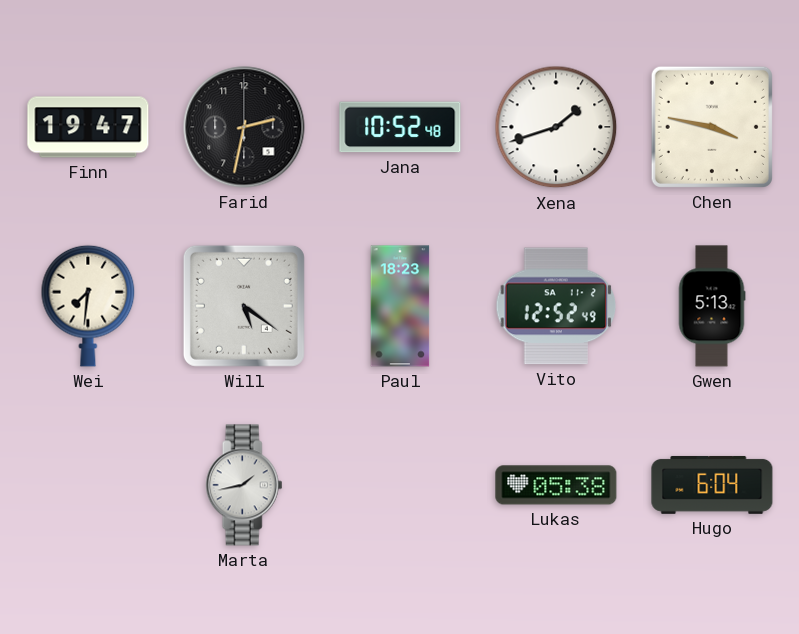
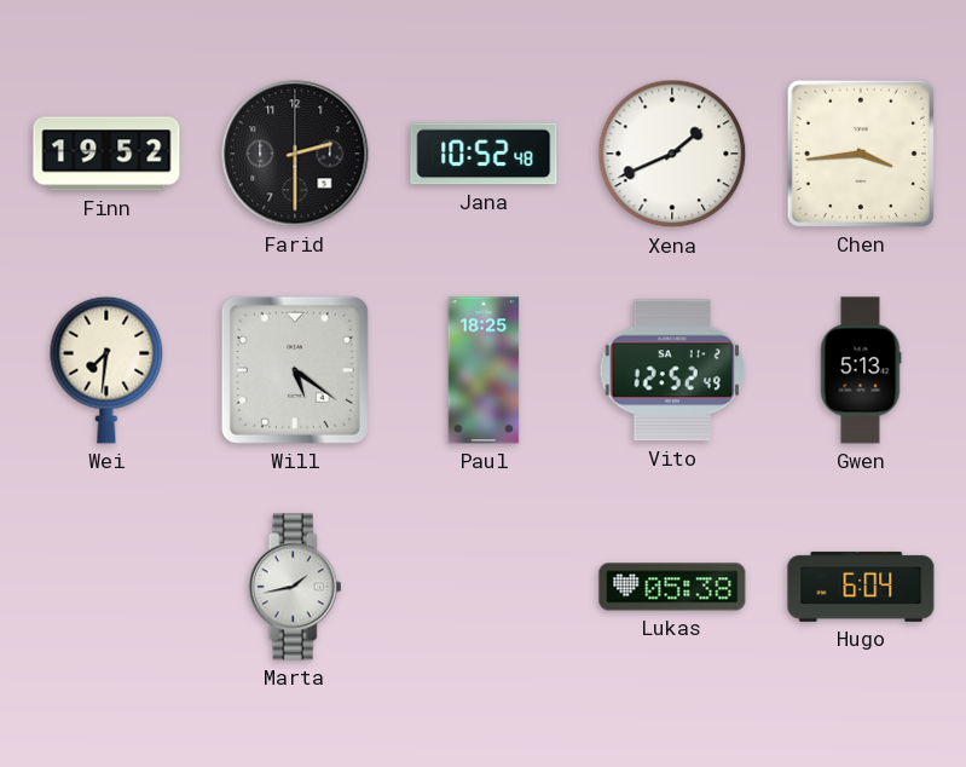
Finn: 19:47 -> 19:52
Farid: 2:32 -> 2:30
Xena: 1:42 -> 1:41
Chen: 3:47 -> 3:44
Paul: 18:23 -> 18:25
